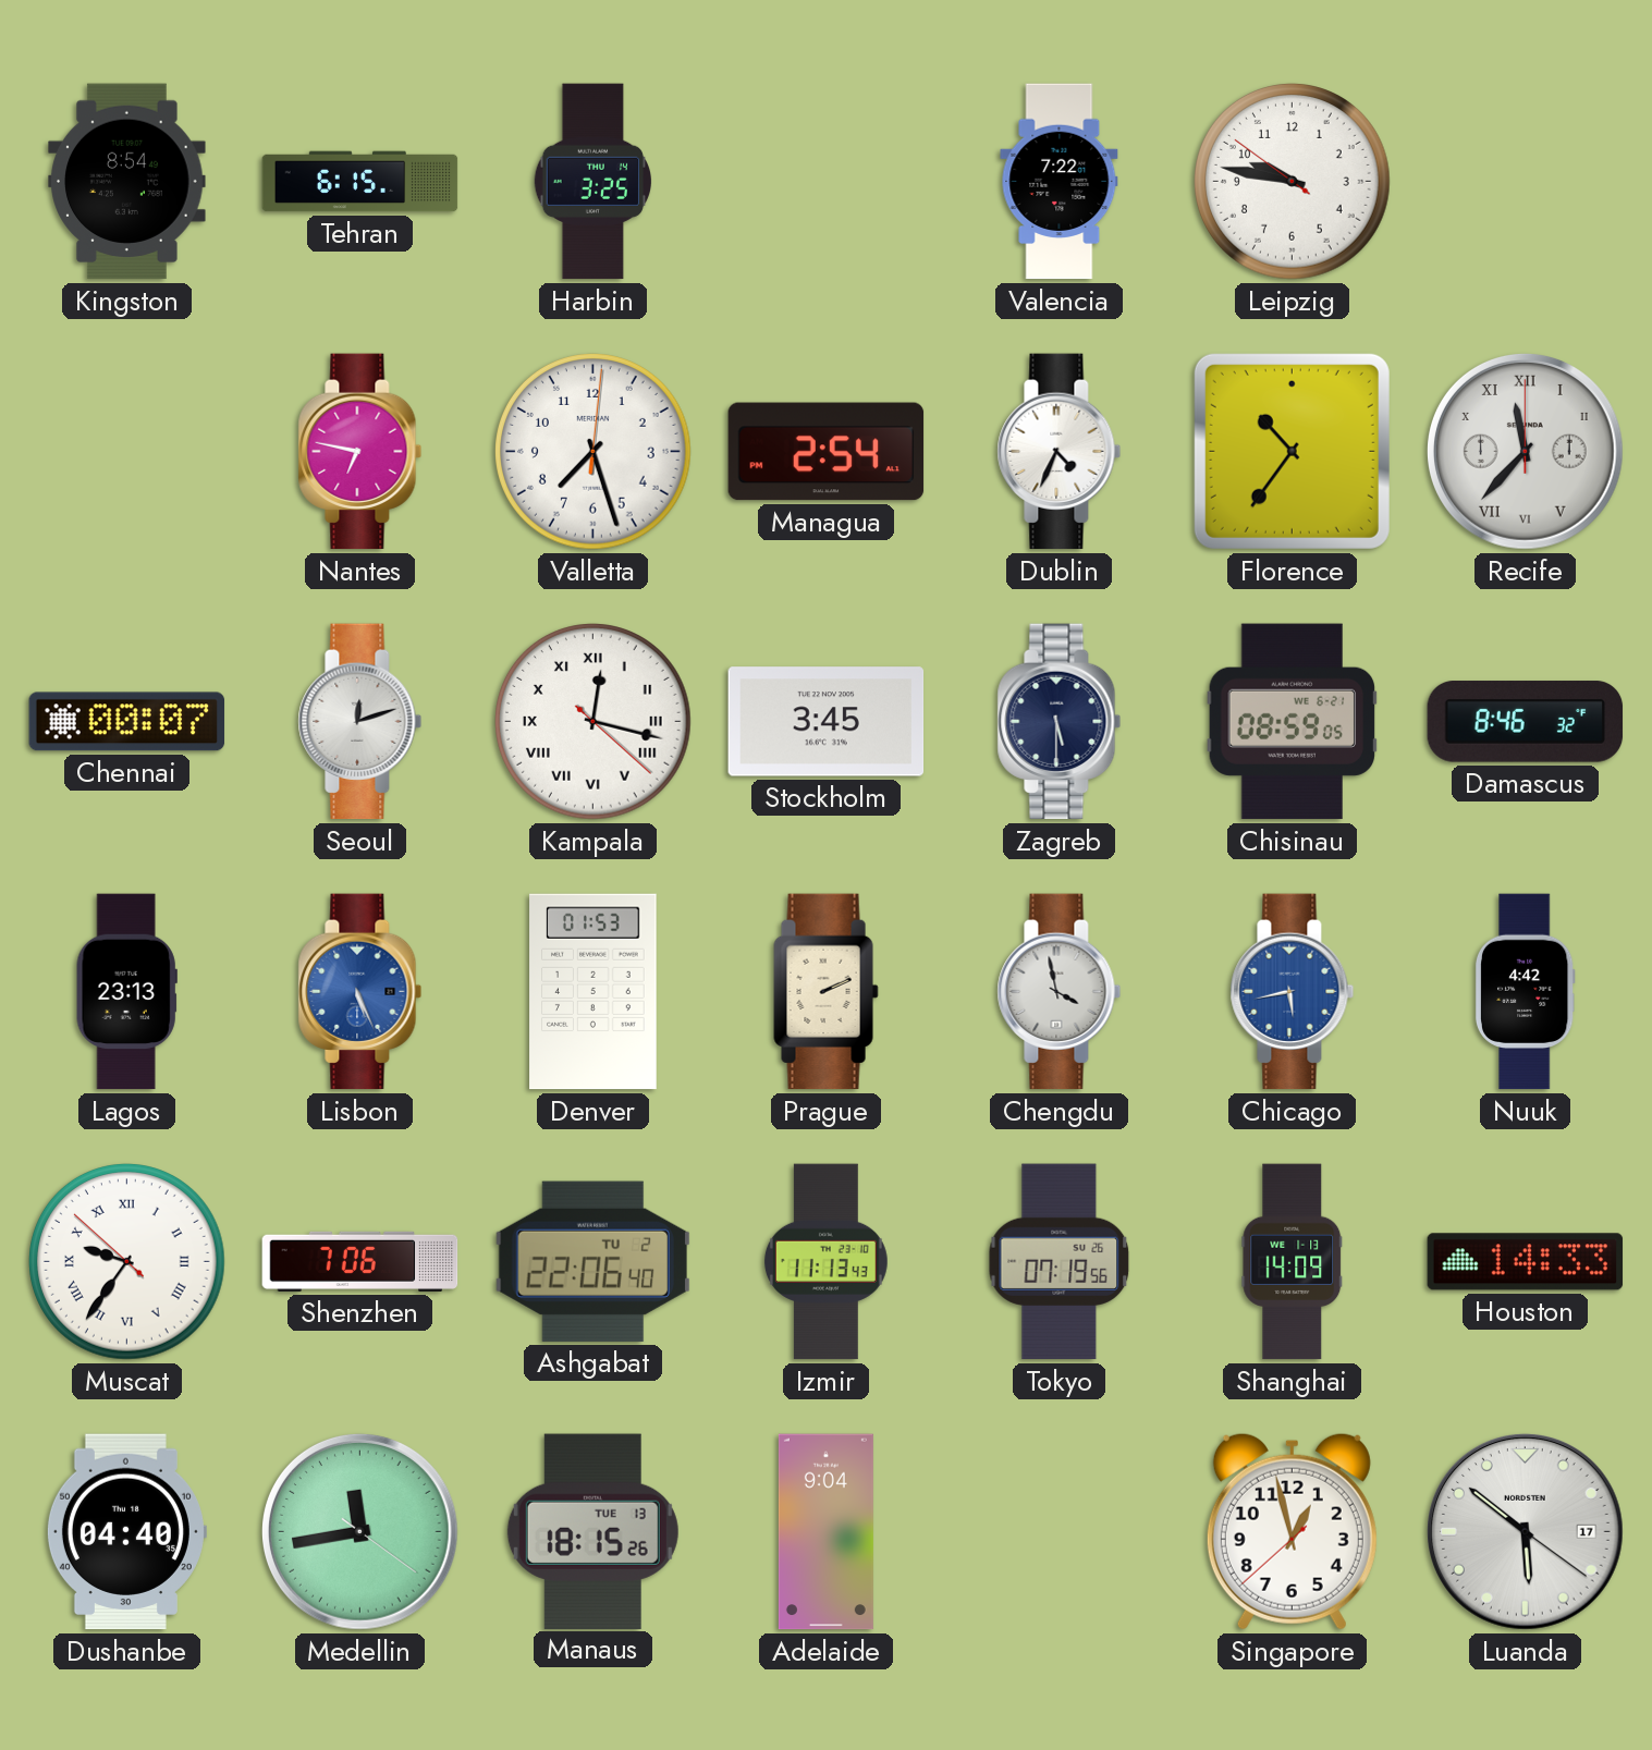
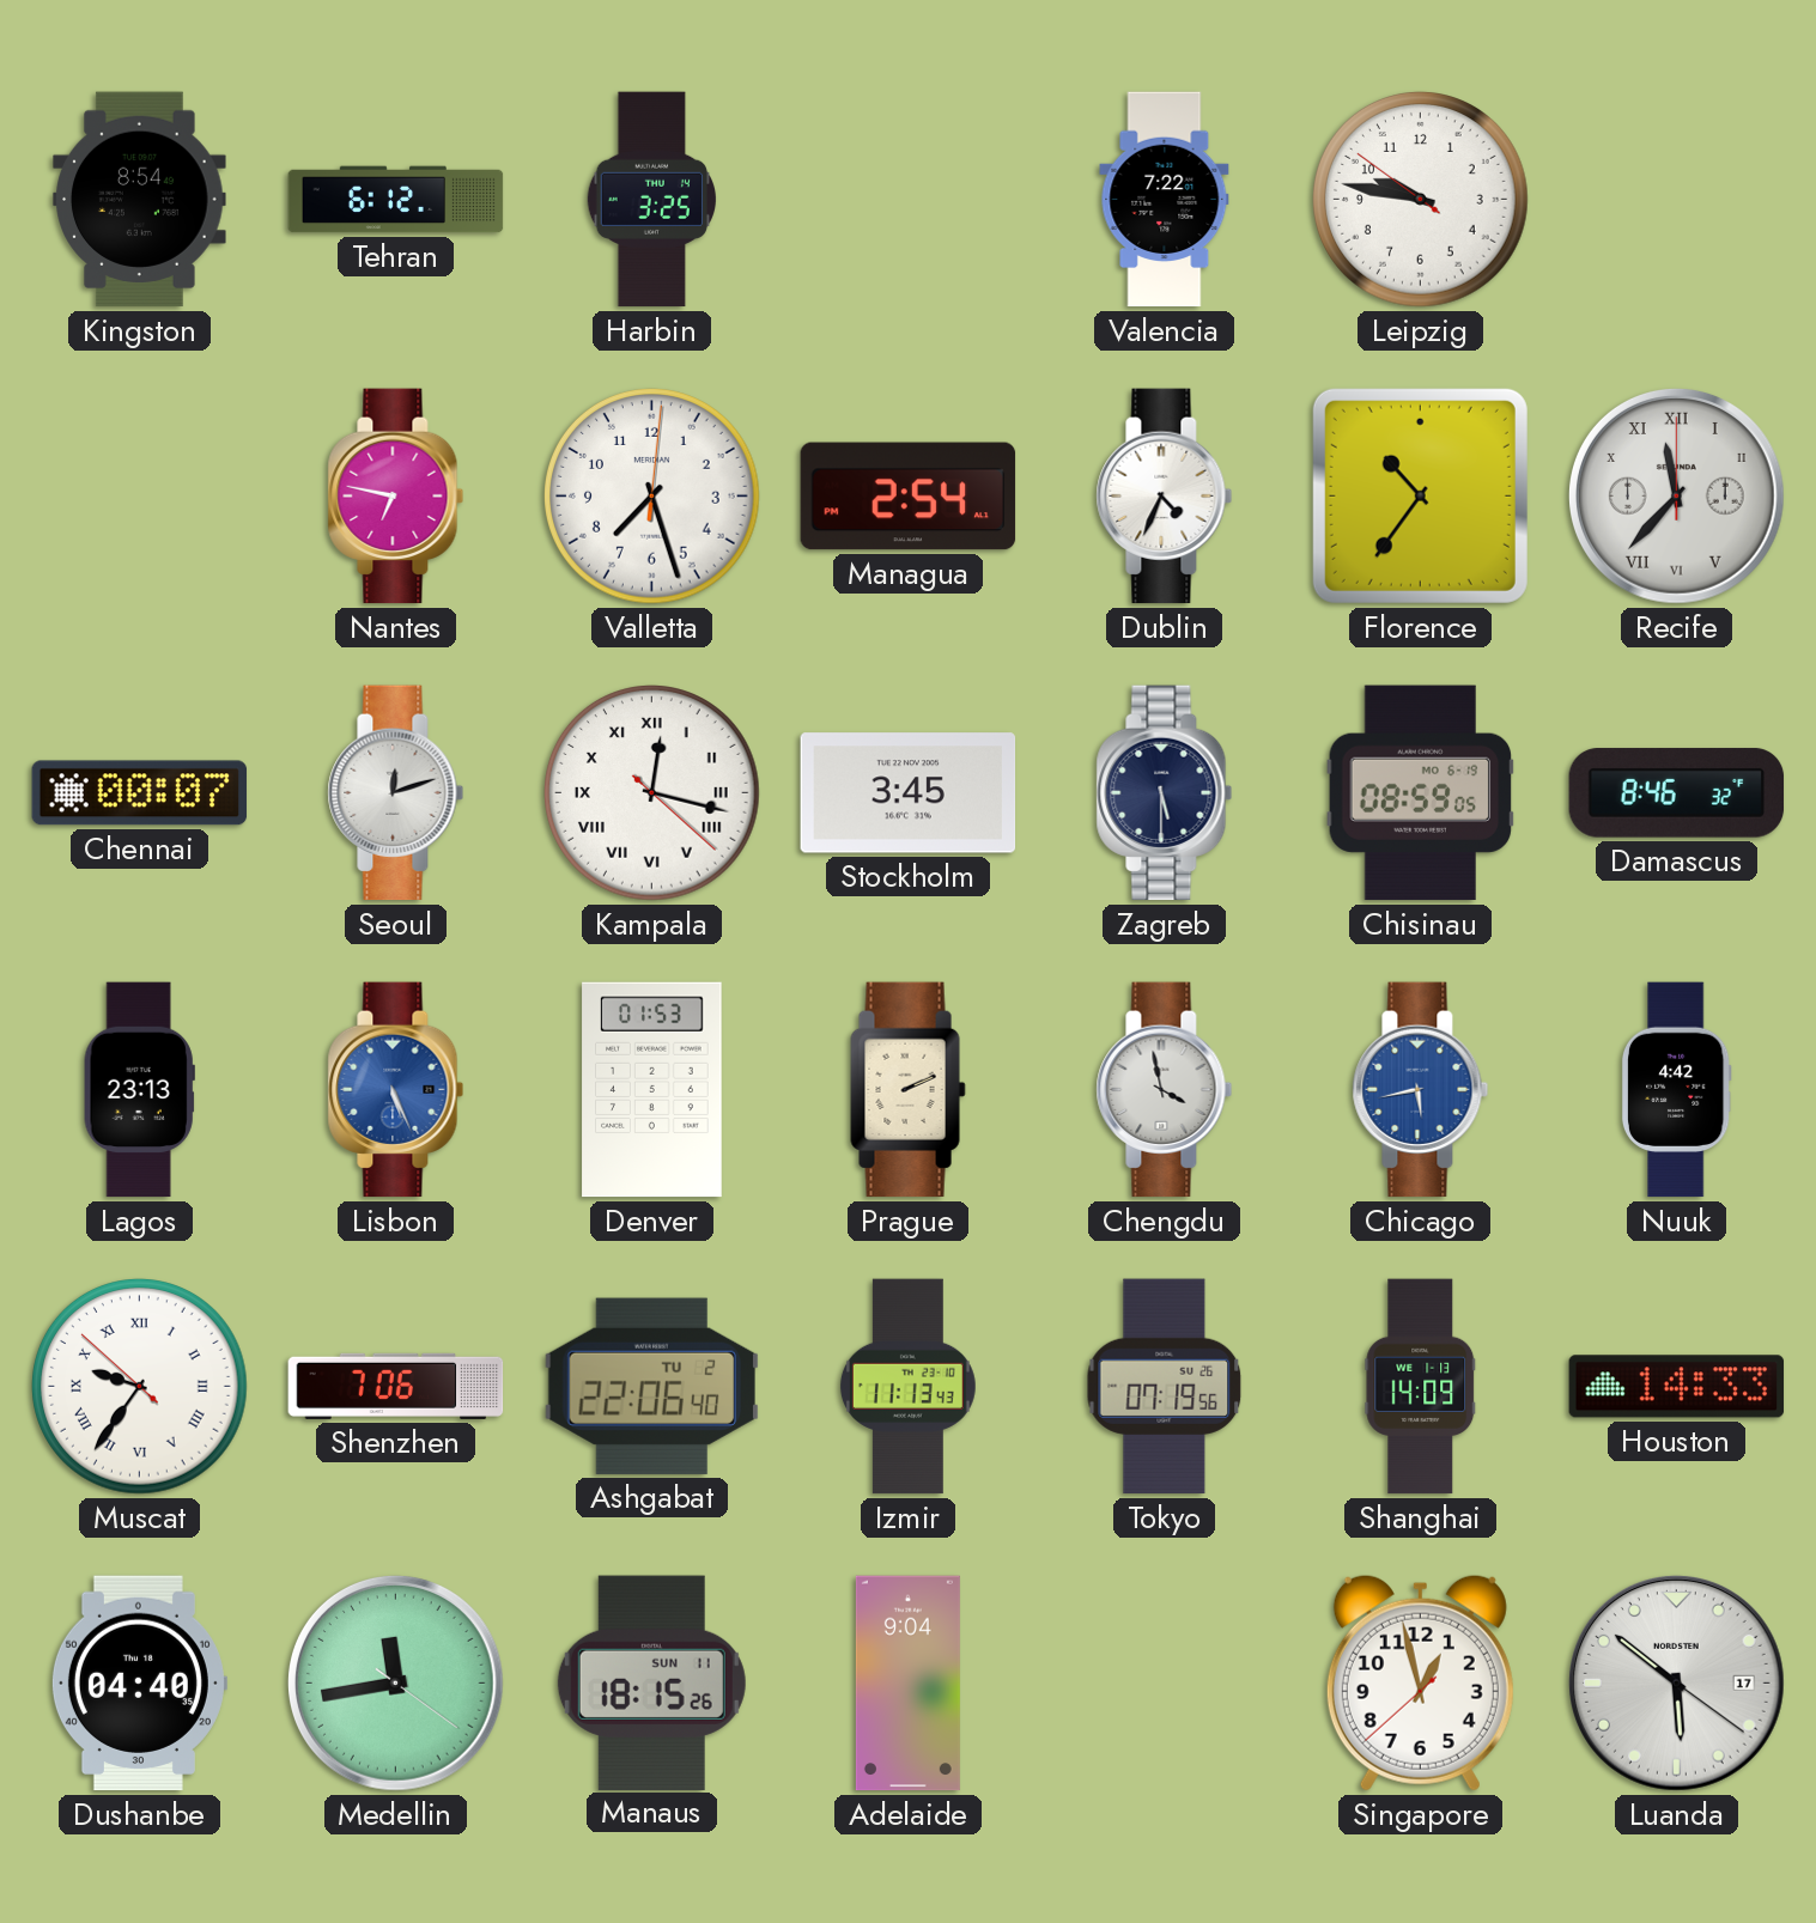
Tehran: 6:15 -> 6:12
Chisinau date: WE 6-21 -> MO 6-19
Manaus date: TUE 13 -> SUN 11
